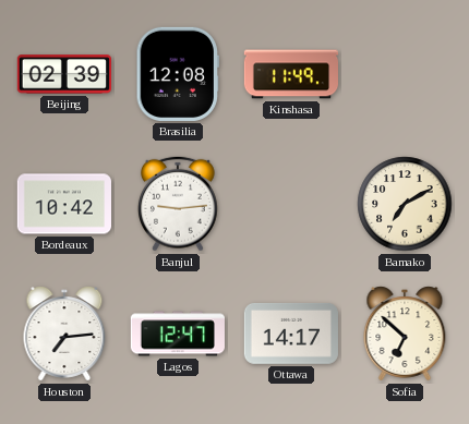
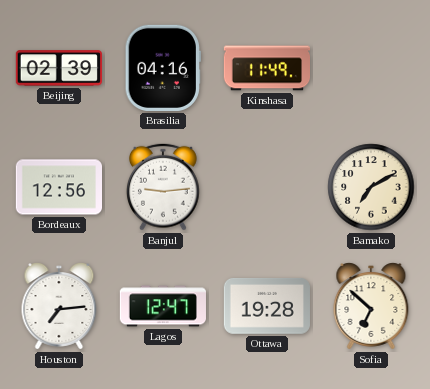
Brasilia: 12:08 -> 04:16
Bordeaux: 10:42 -> 12:56
Ottawa: 14:17 -> 19:28
